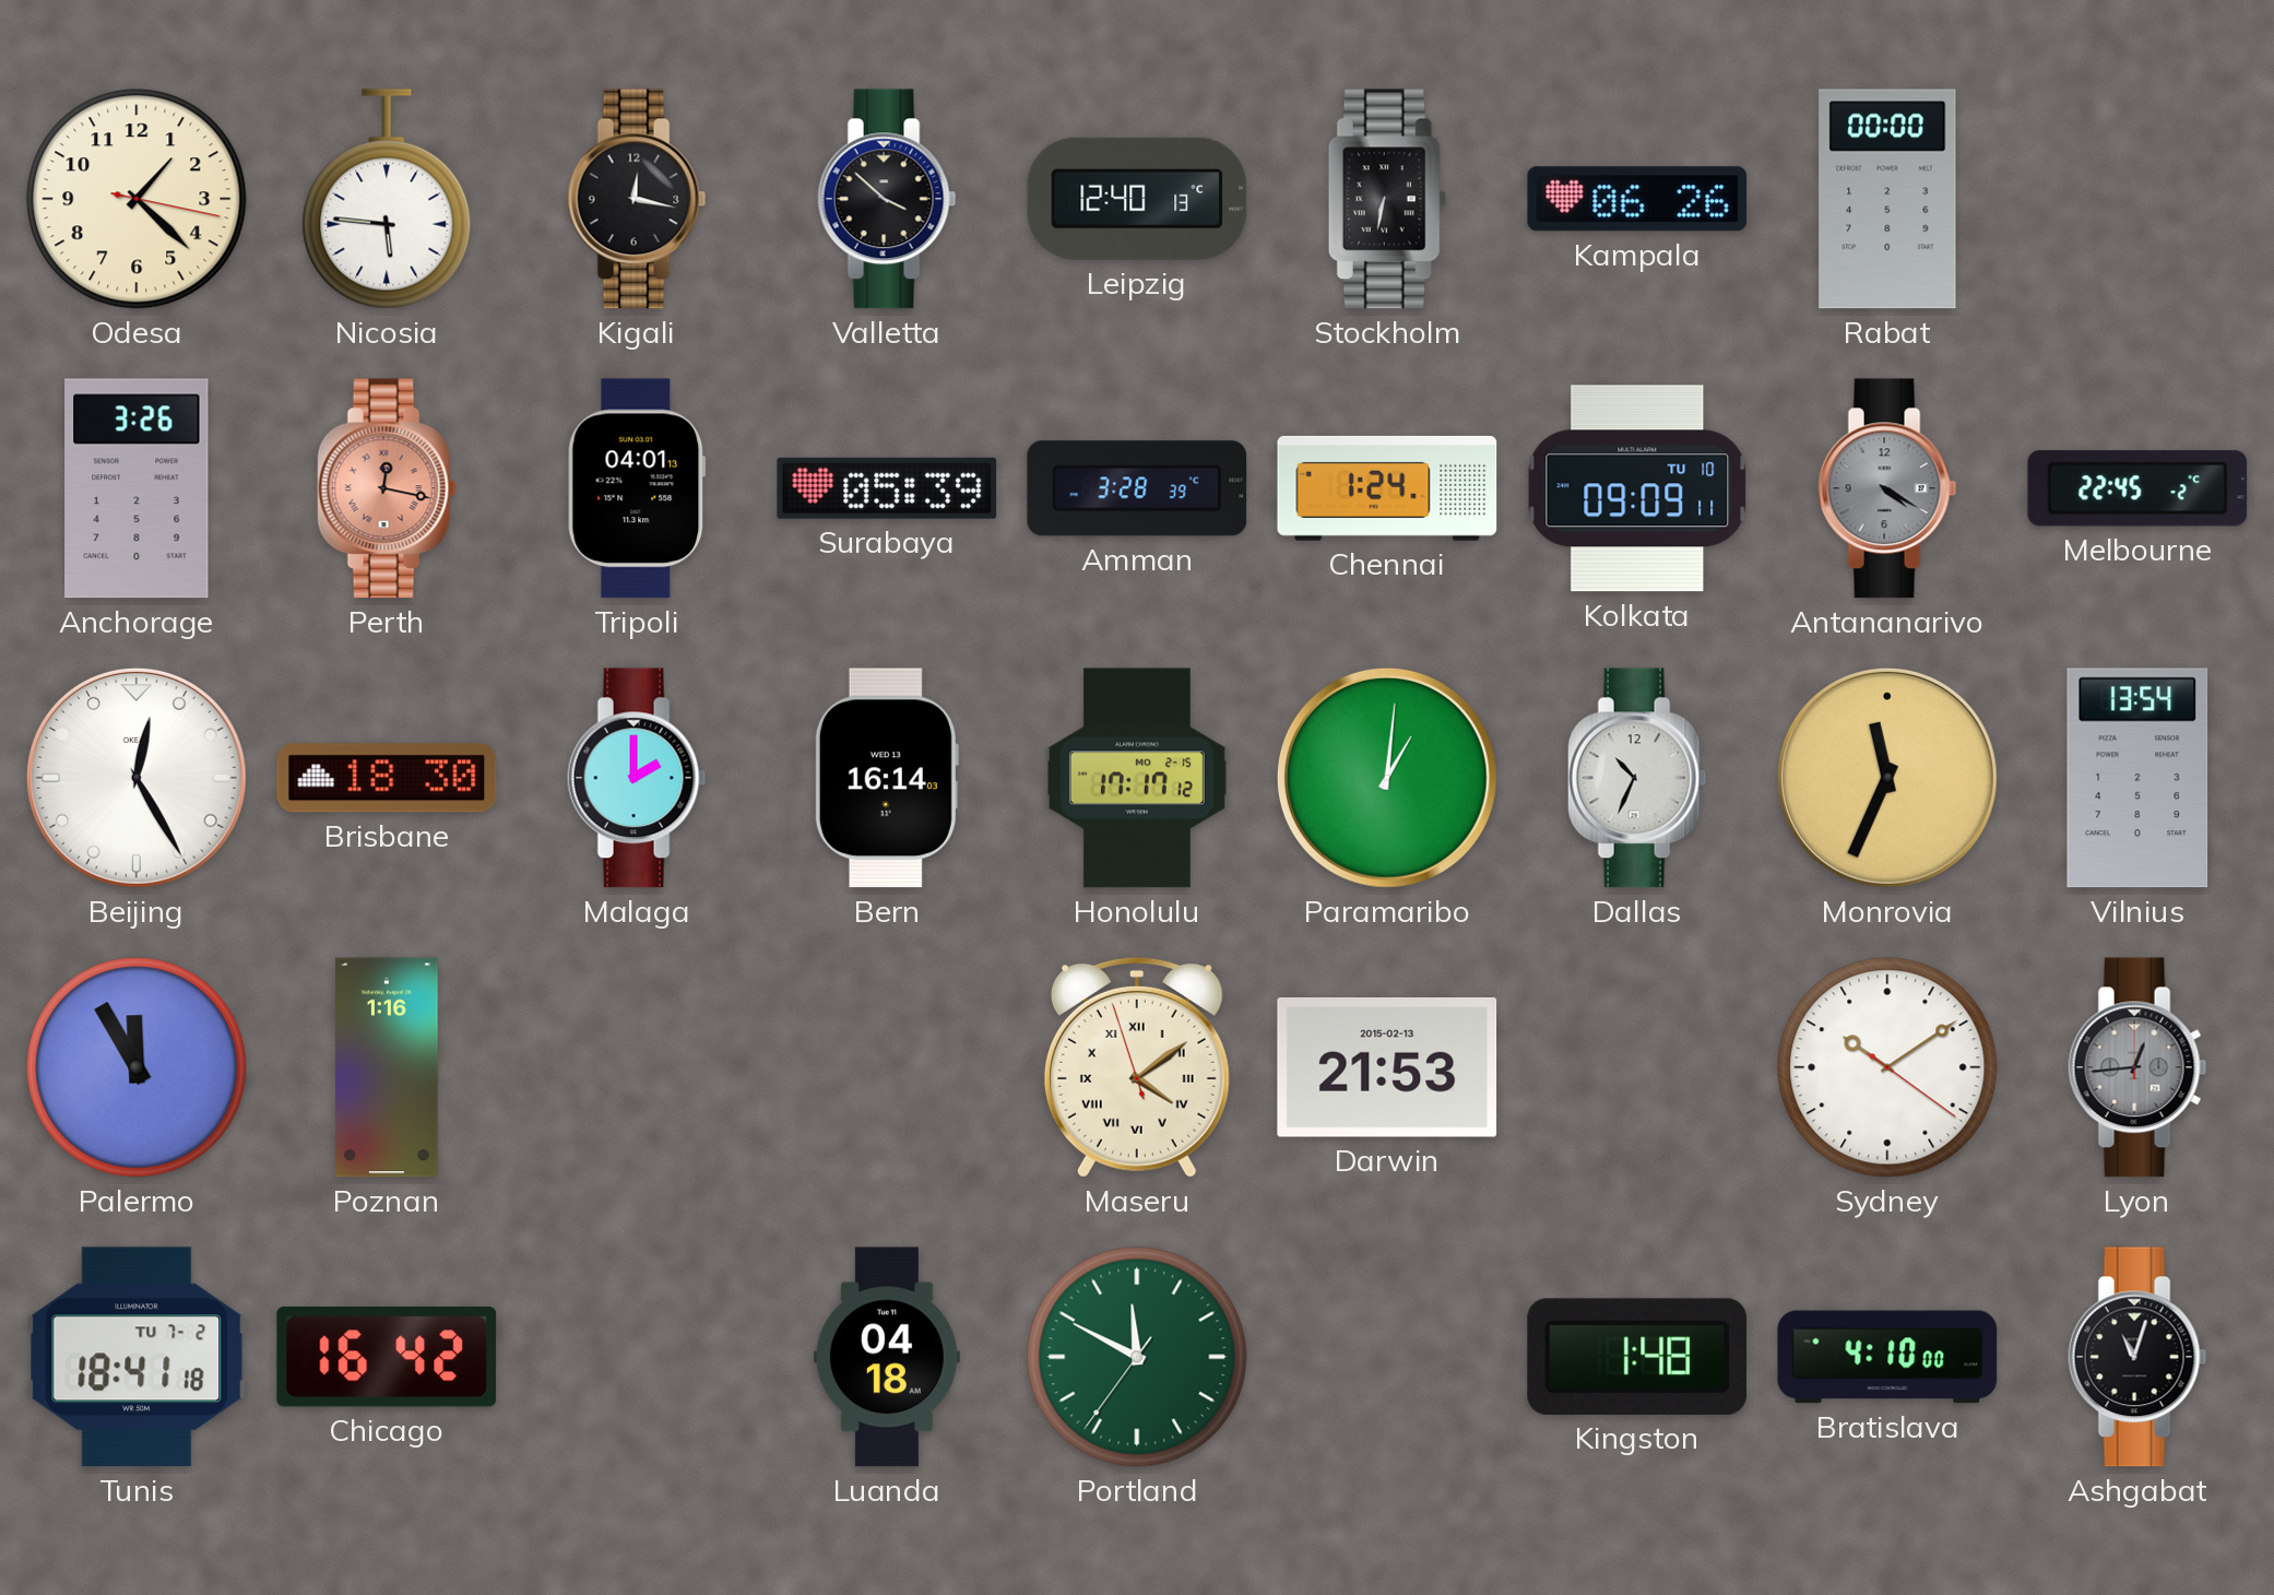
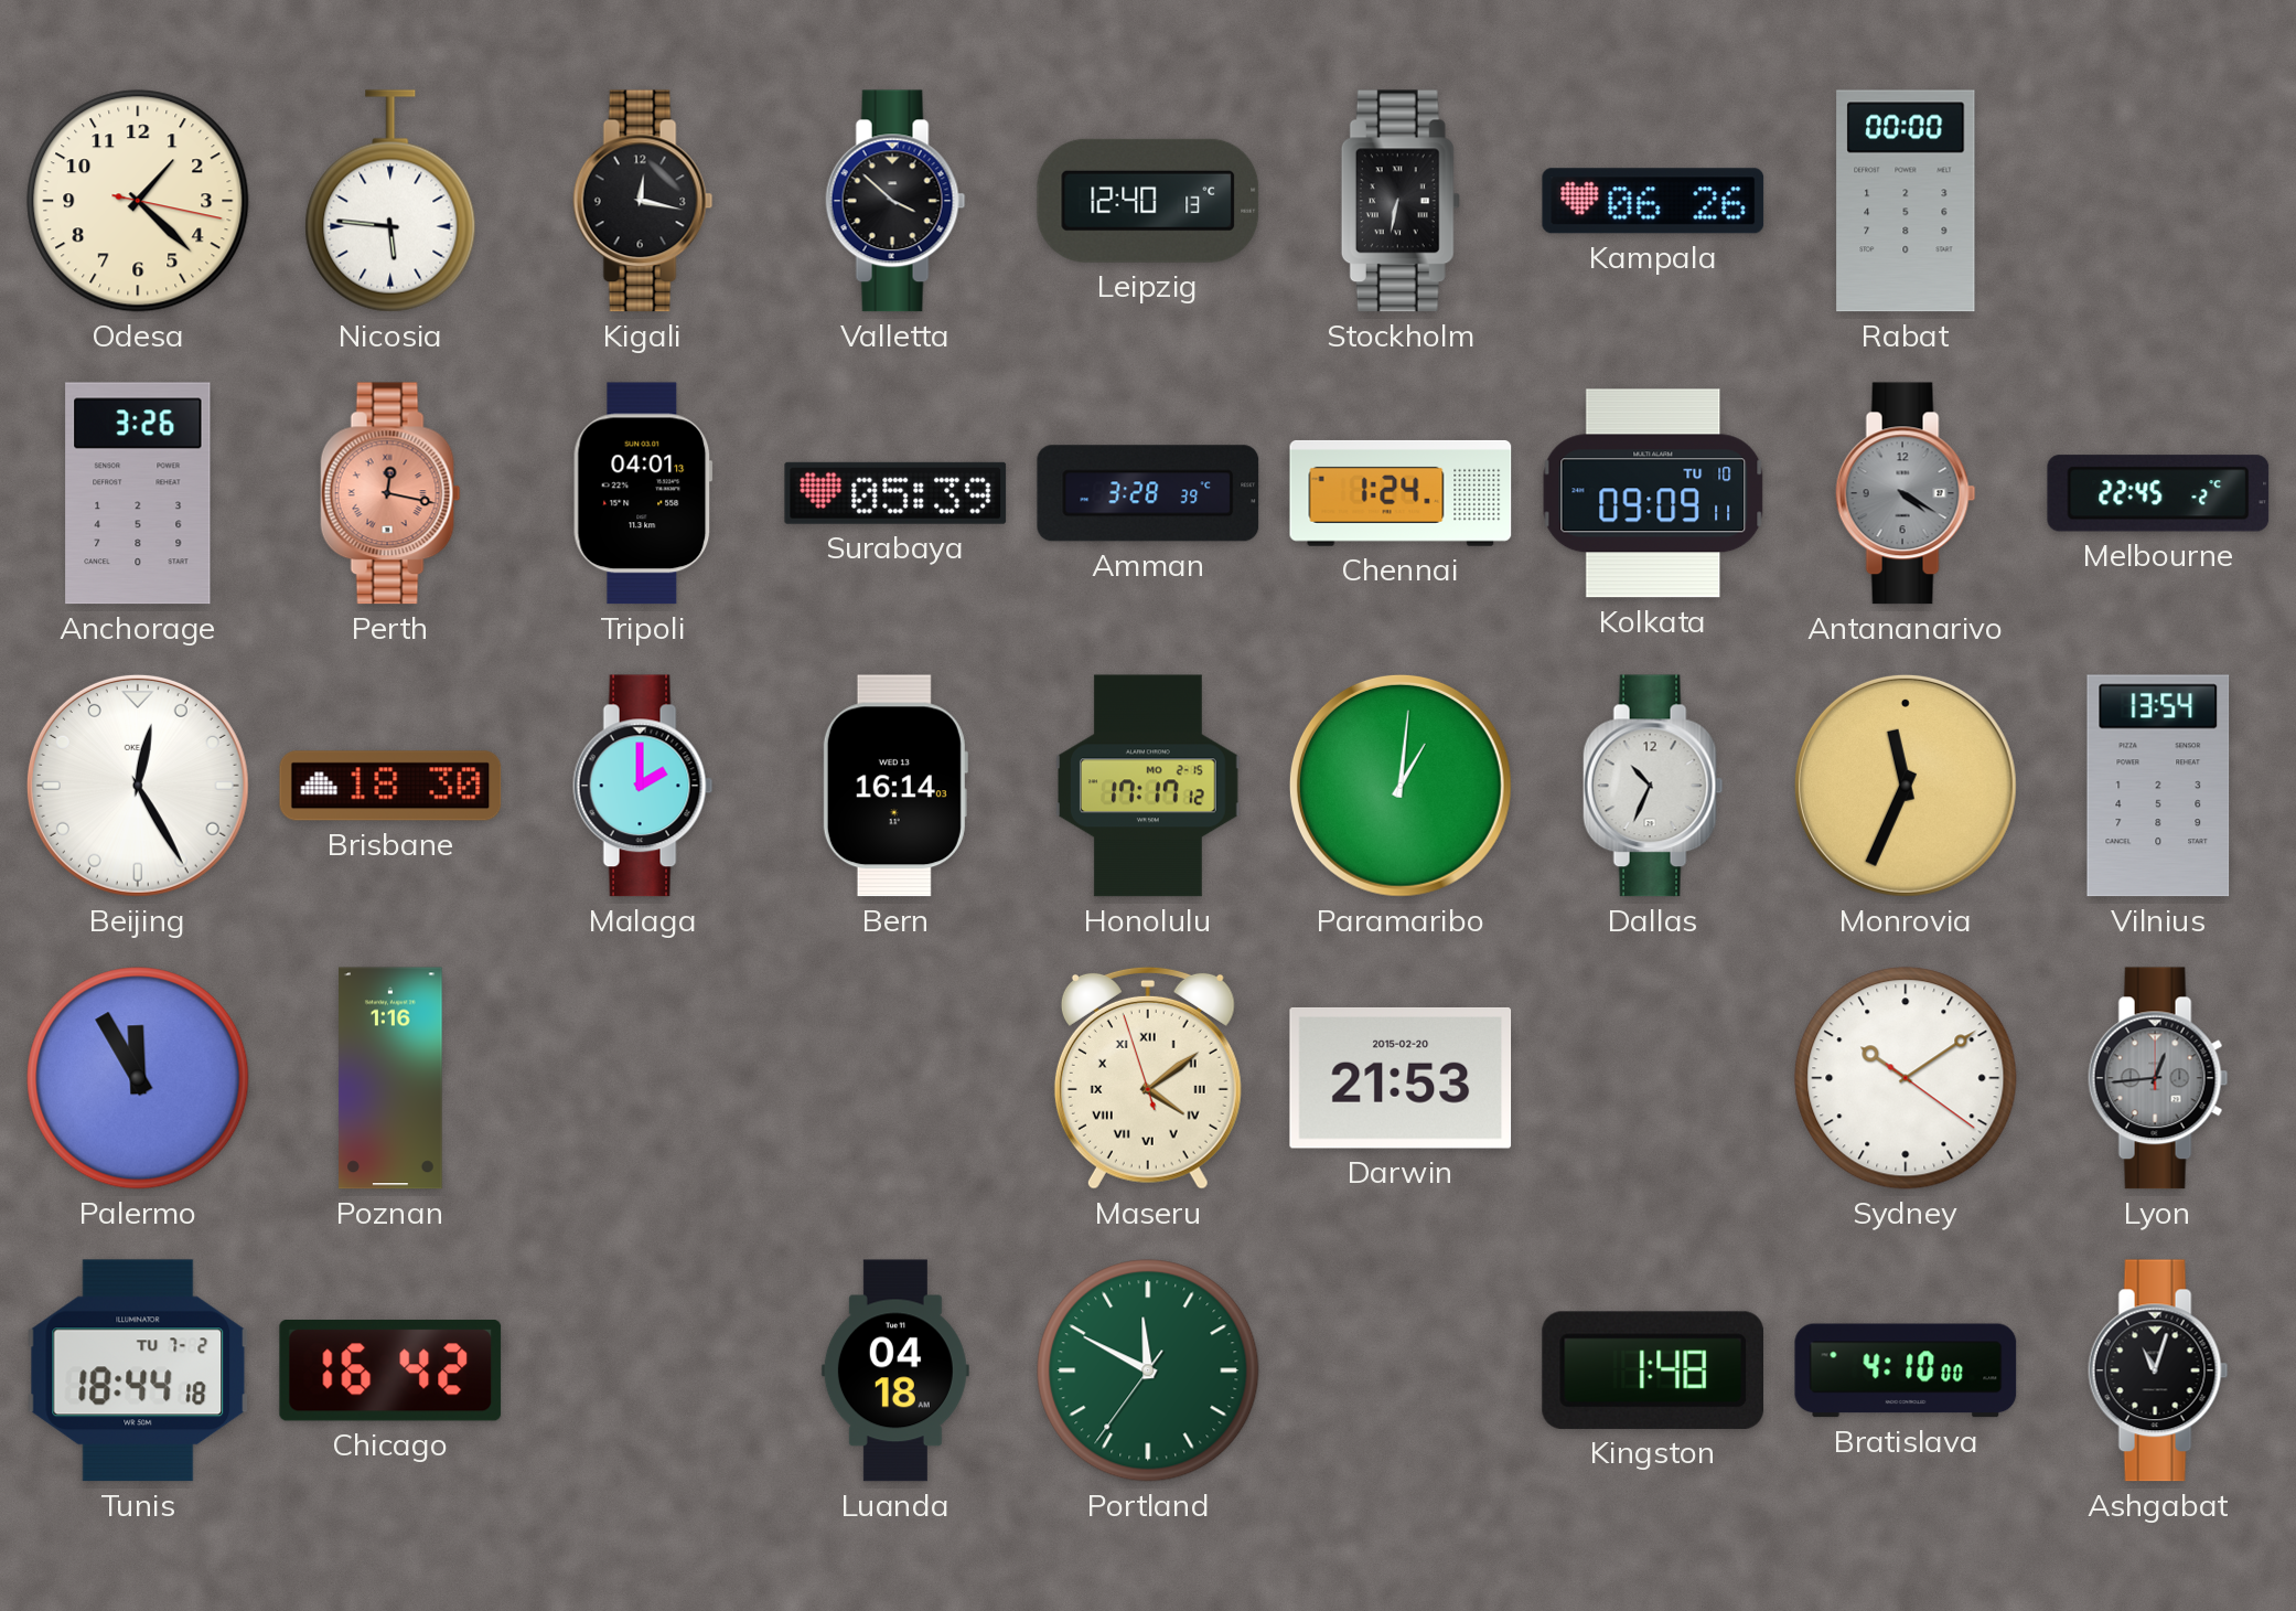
Darwin date: 2015-02-13 -> 2015-02-20
Tunis: 18:41 -> 18:44
